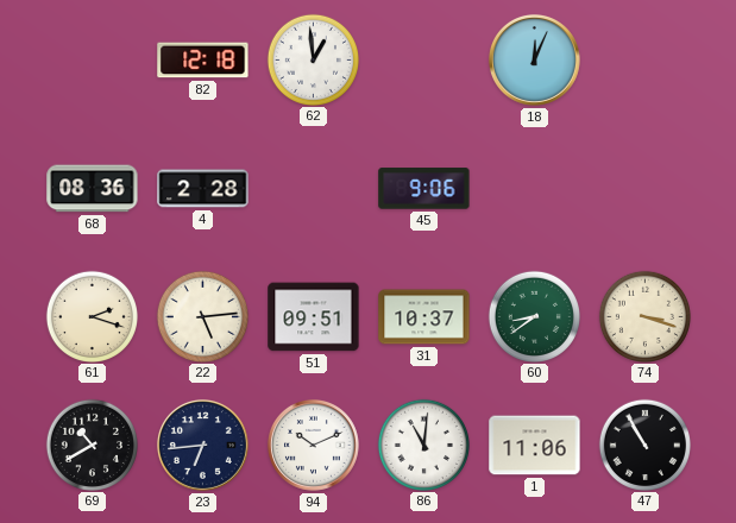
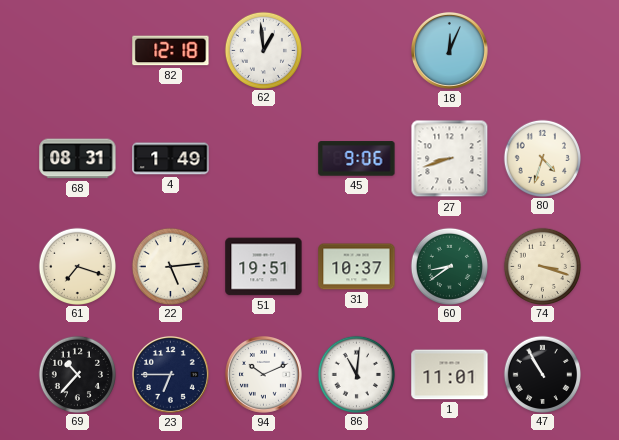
68: 08:36 -> 08:31
4: 2:28 -> 1:49
27: none -> 8:42
80: none -> 4:33
61: 2:18 -> 7:18
51: 09:51 -> 19:51
69: 10:40 -> 10:37
23: 6:44 -> 6:45
1: 11:06 -> 11:01
